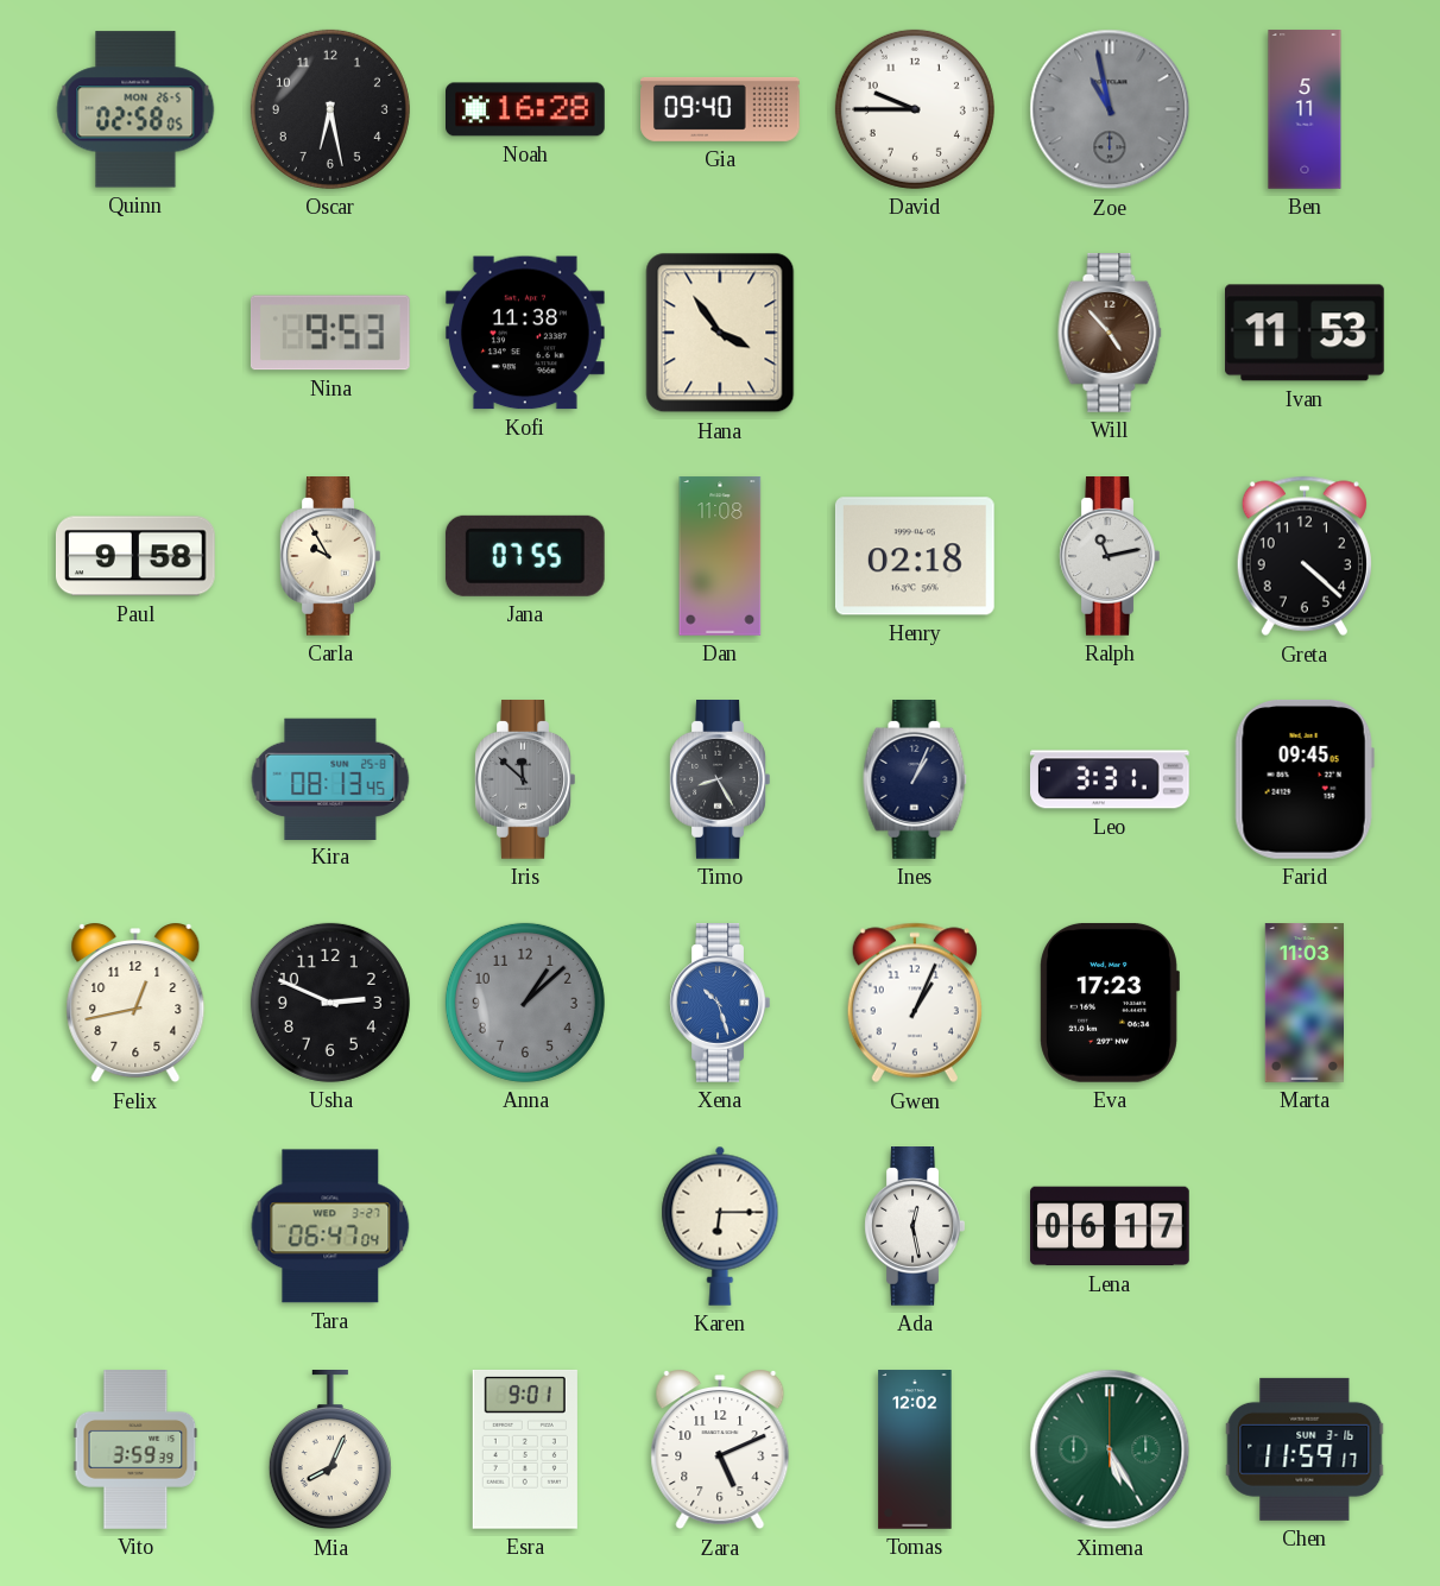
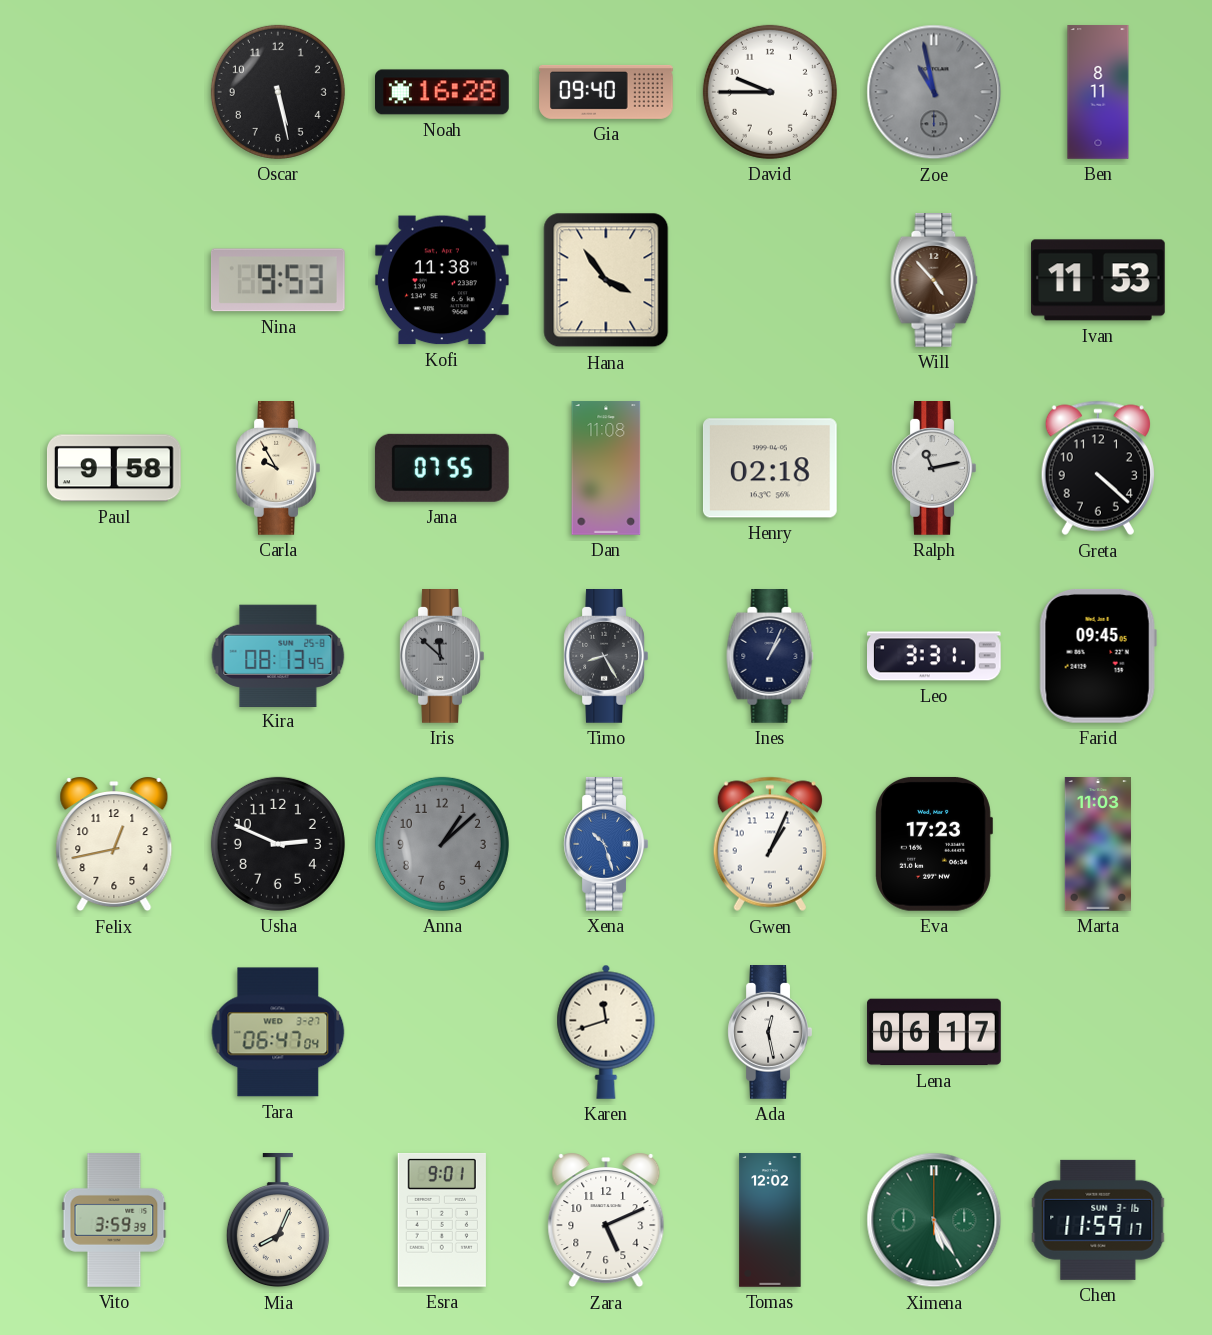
Quinn: 02:58 -> none
Oscar: 6:28 -> 5:28
Ben: 5:11 -> 8:11
Karen: 6:15 -> 11:42
